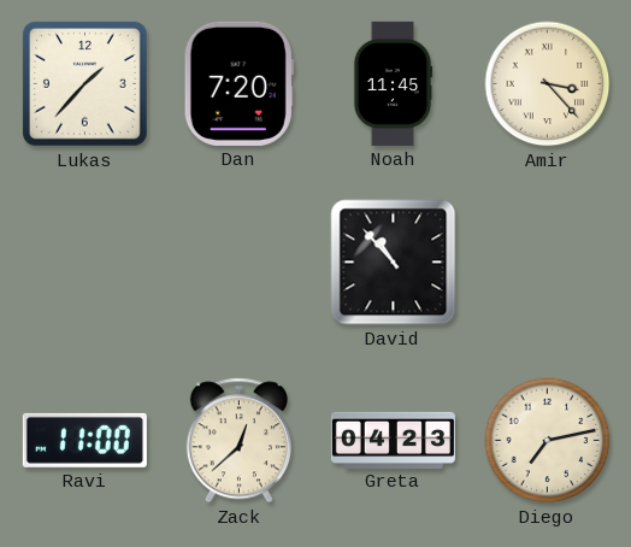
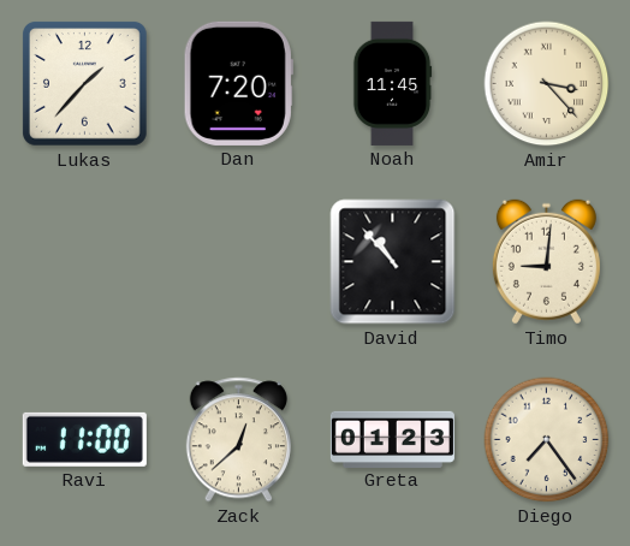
Timo: none -> 9:01
Greta: 04:23 -> 01:23
Diego: 7:13 -> 7:24
